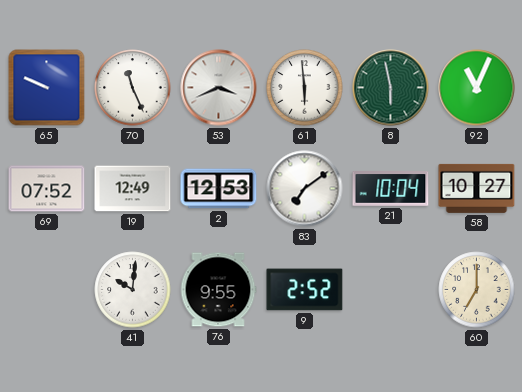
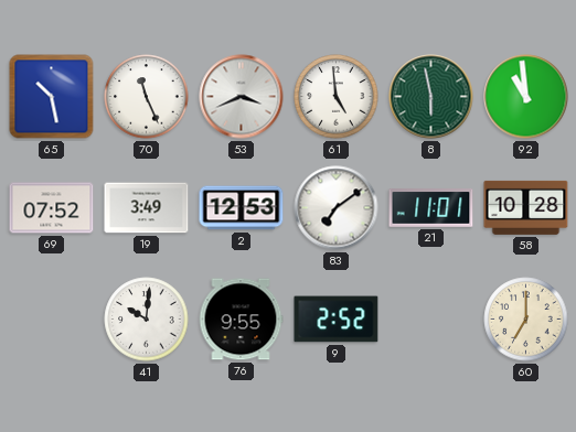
65: 9:49 -> 10:28
61: 5:59 -> 4:59
92: 11:04 -> 10:59
19: 12:49 -> 3:49
21: 10:04 -> 11:01
58: 10:27 -> 10:28
